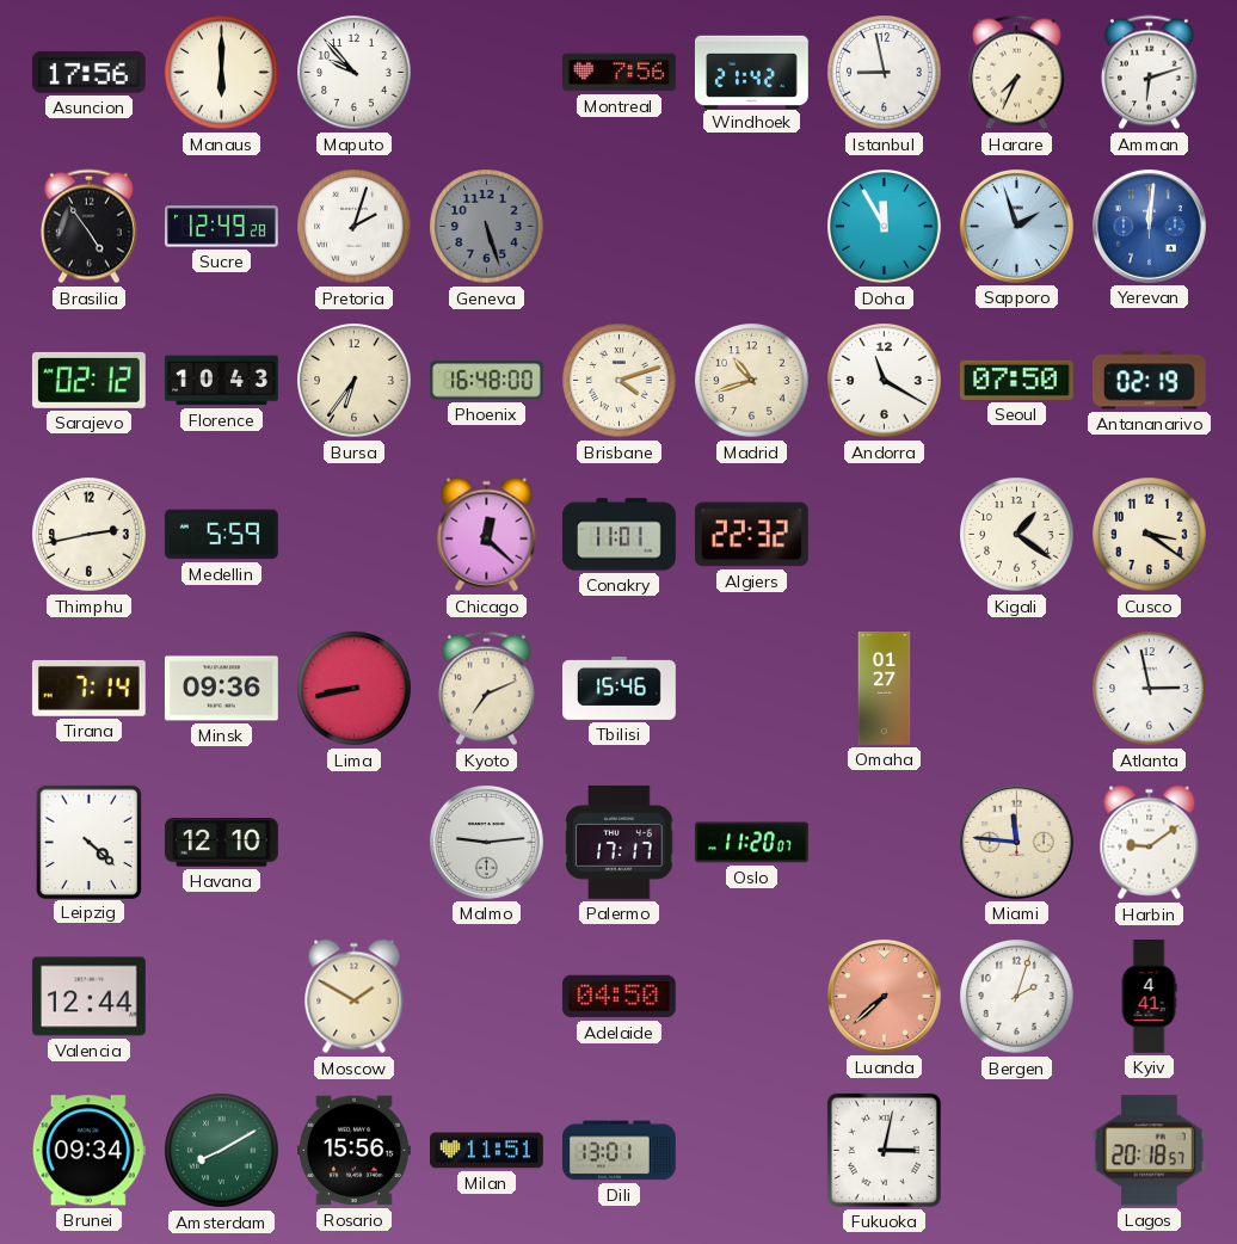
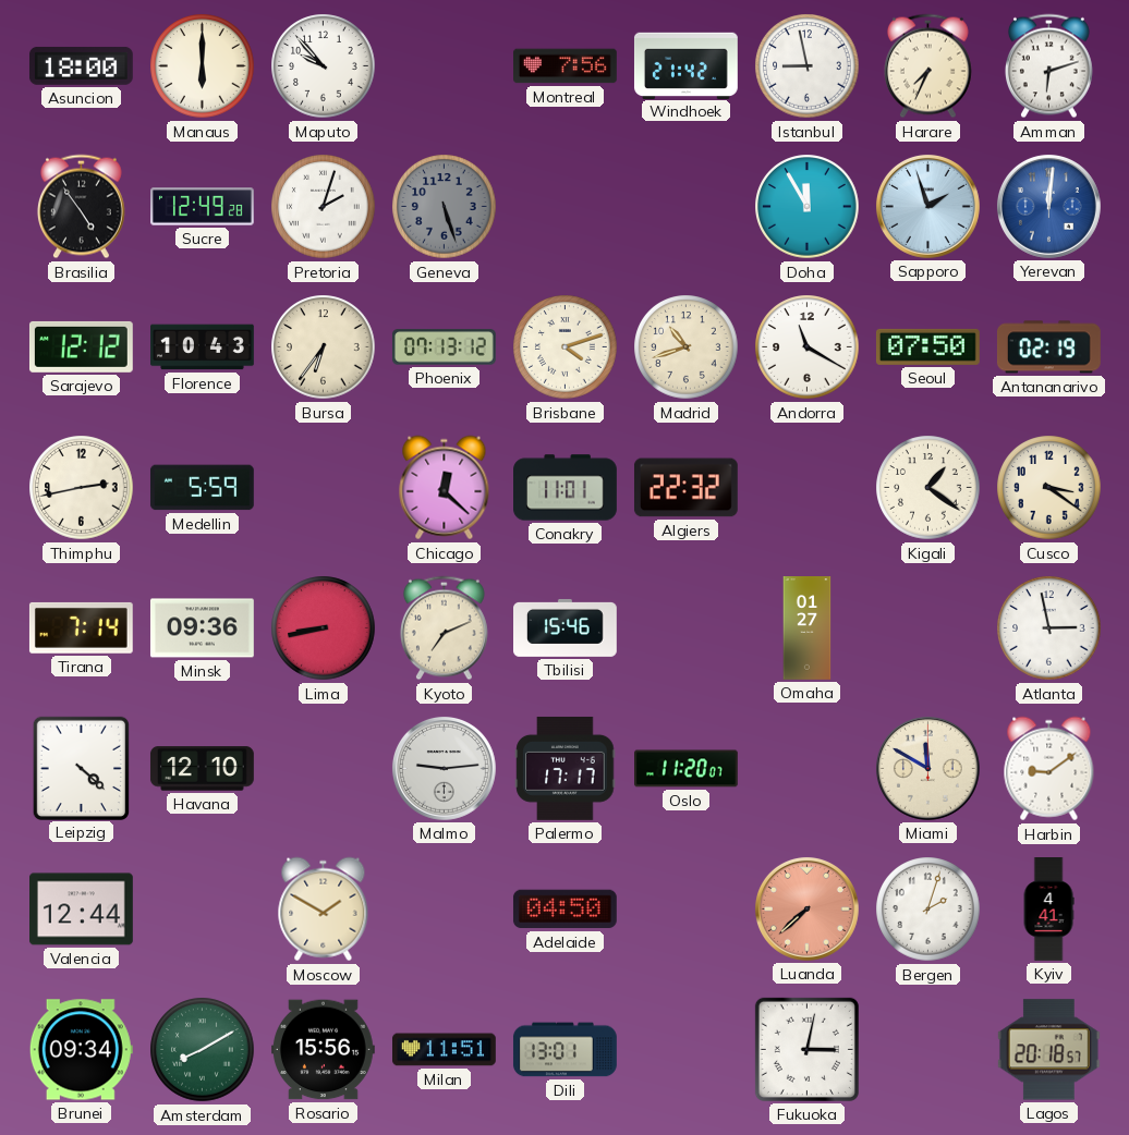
Asuncion: 17:56 -> 18:00
Sarajevo: 02:12 -> 12:12
Phoenix: 16:48 -> 07:13
Miami: 11:46 -> 11:50
